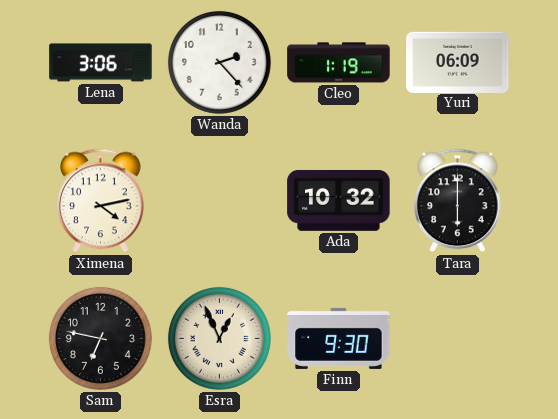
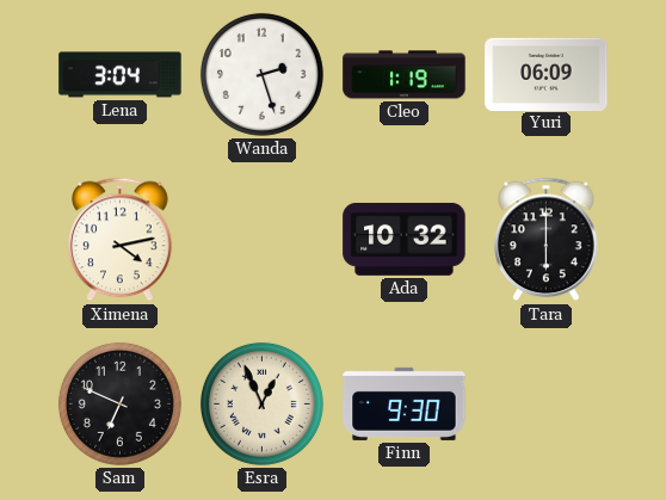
Lena: 3:06 -> 3:04
Wanda: 2:23 -> 2:27
Sam: 6:47 -> 6:49
